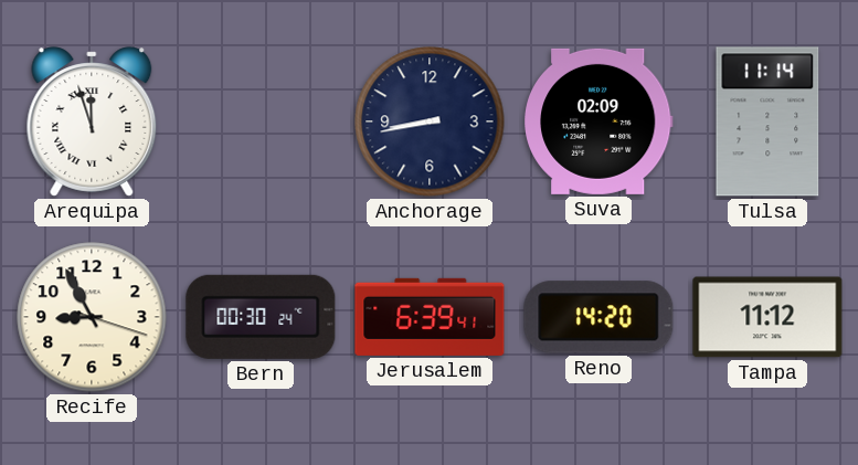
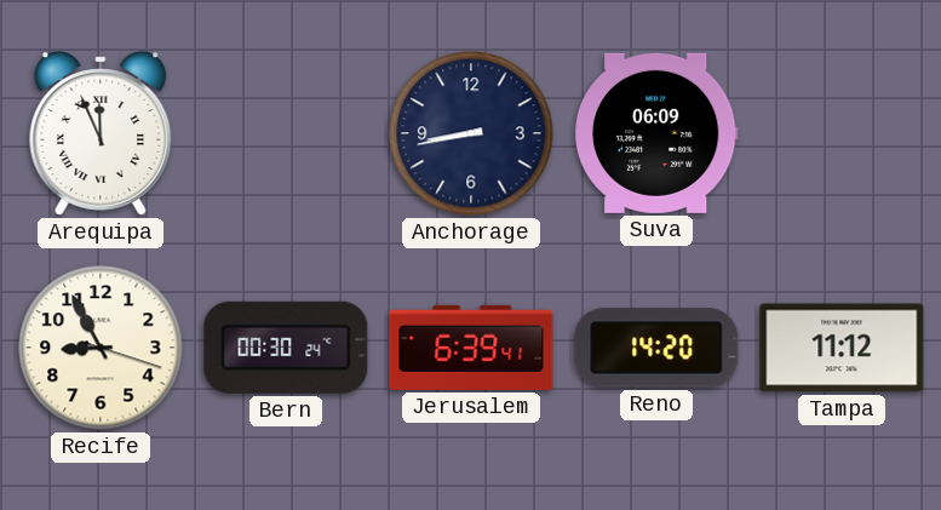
Arequipa: 11:57 -> 11:56
Suva: 02:09 -> 06:09
Tulsa: 11:14 -> none
